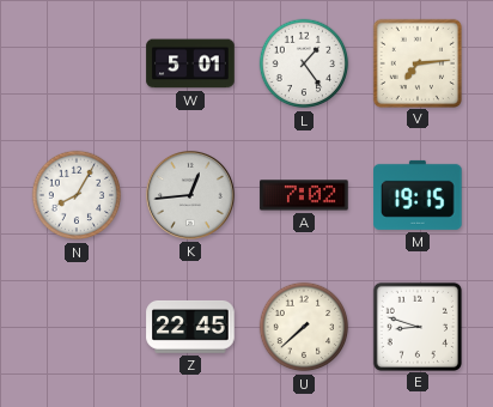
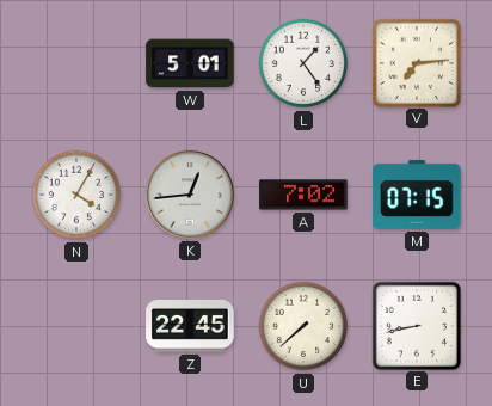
N: 8:05 -> 4:05
M: 19:15 -> 07:15
E: 8:48 -> 8:43
